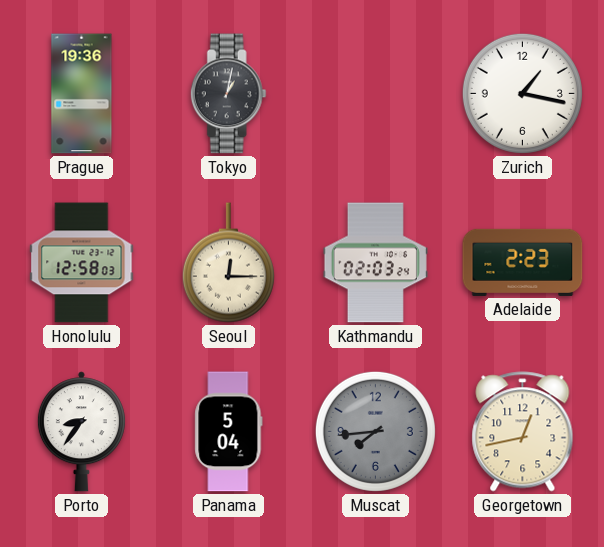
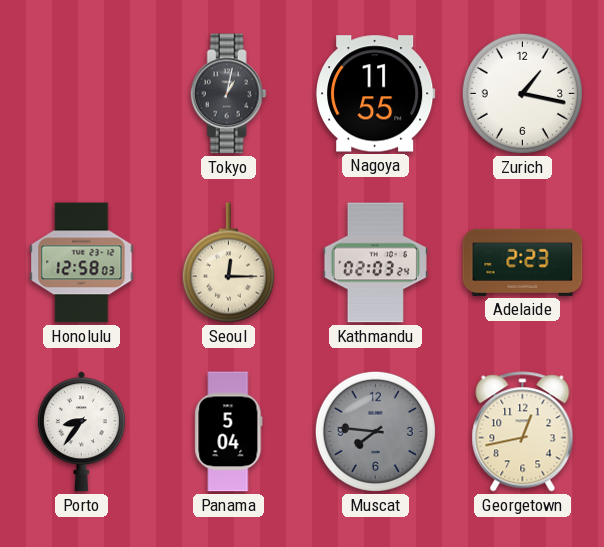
Prague: 19:36 -> none
Nagoya: none -> 11:55
Muscat: 7:44 -> 7:46
